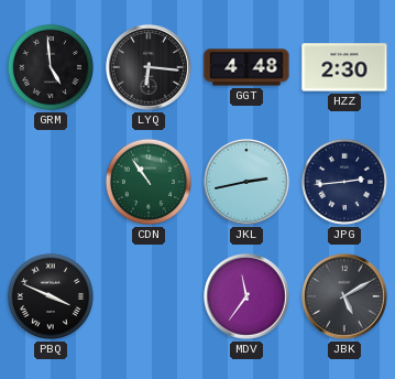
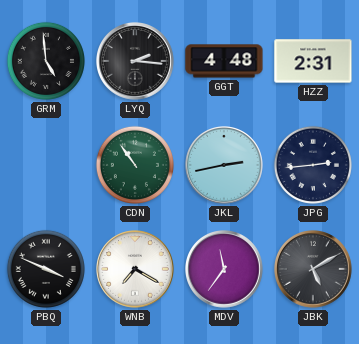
LYQ: 6:16 -> 2:16
HZZ: 2:30 -> 2:31
WNB: none -> 7:20
